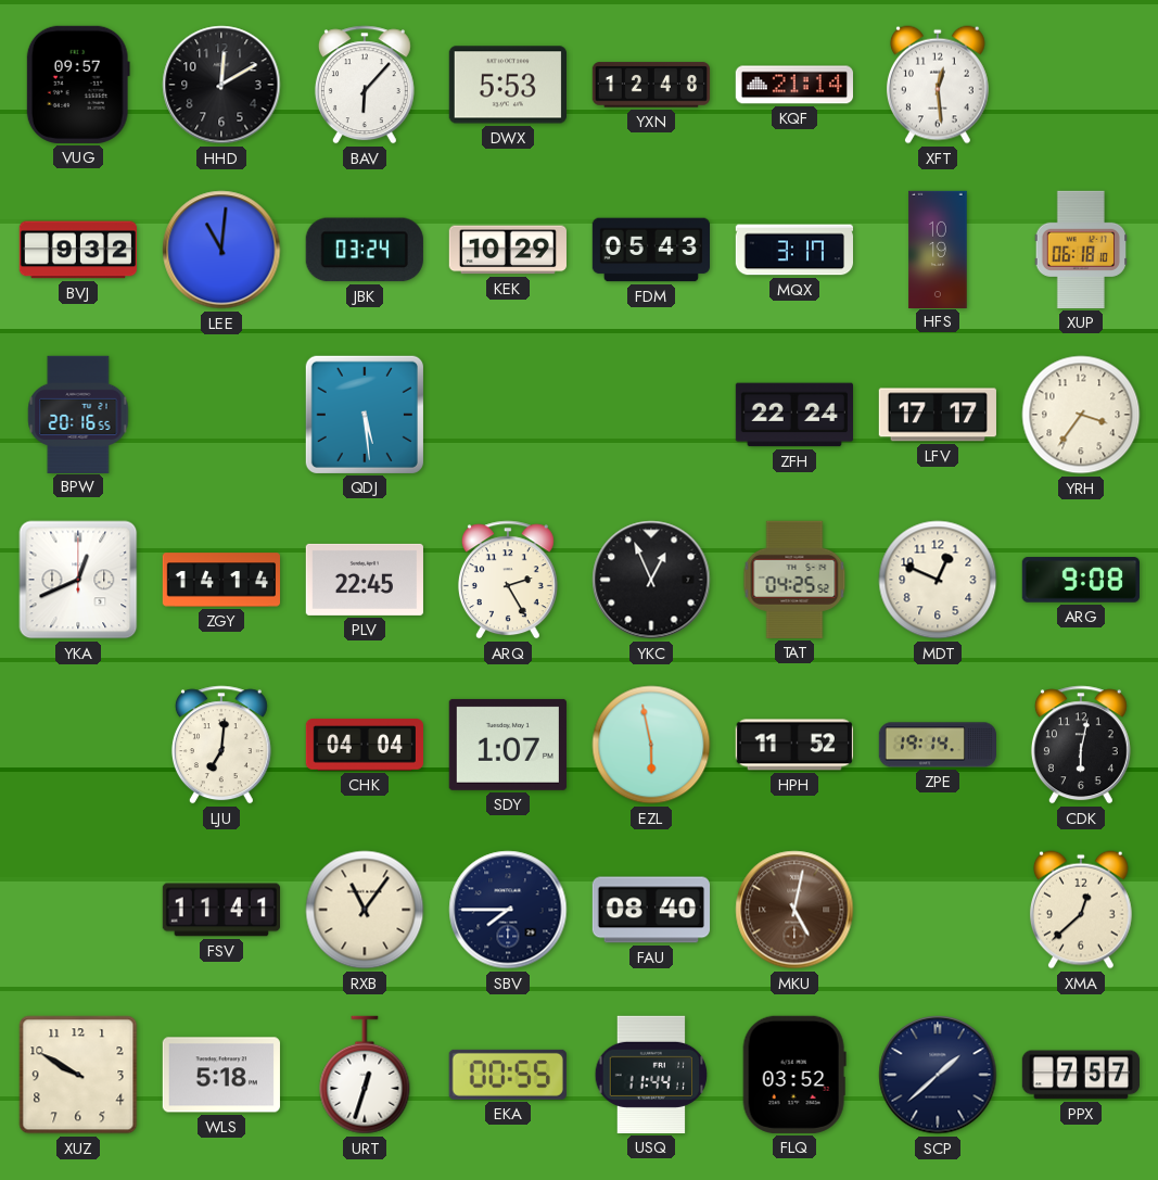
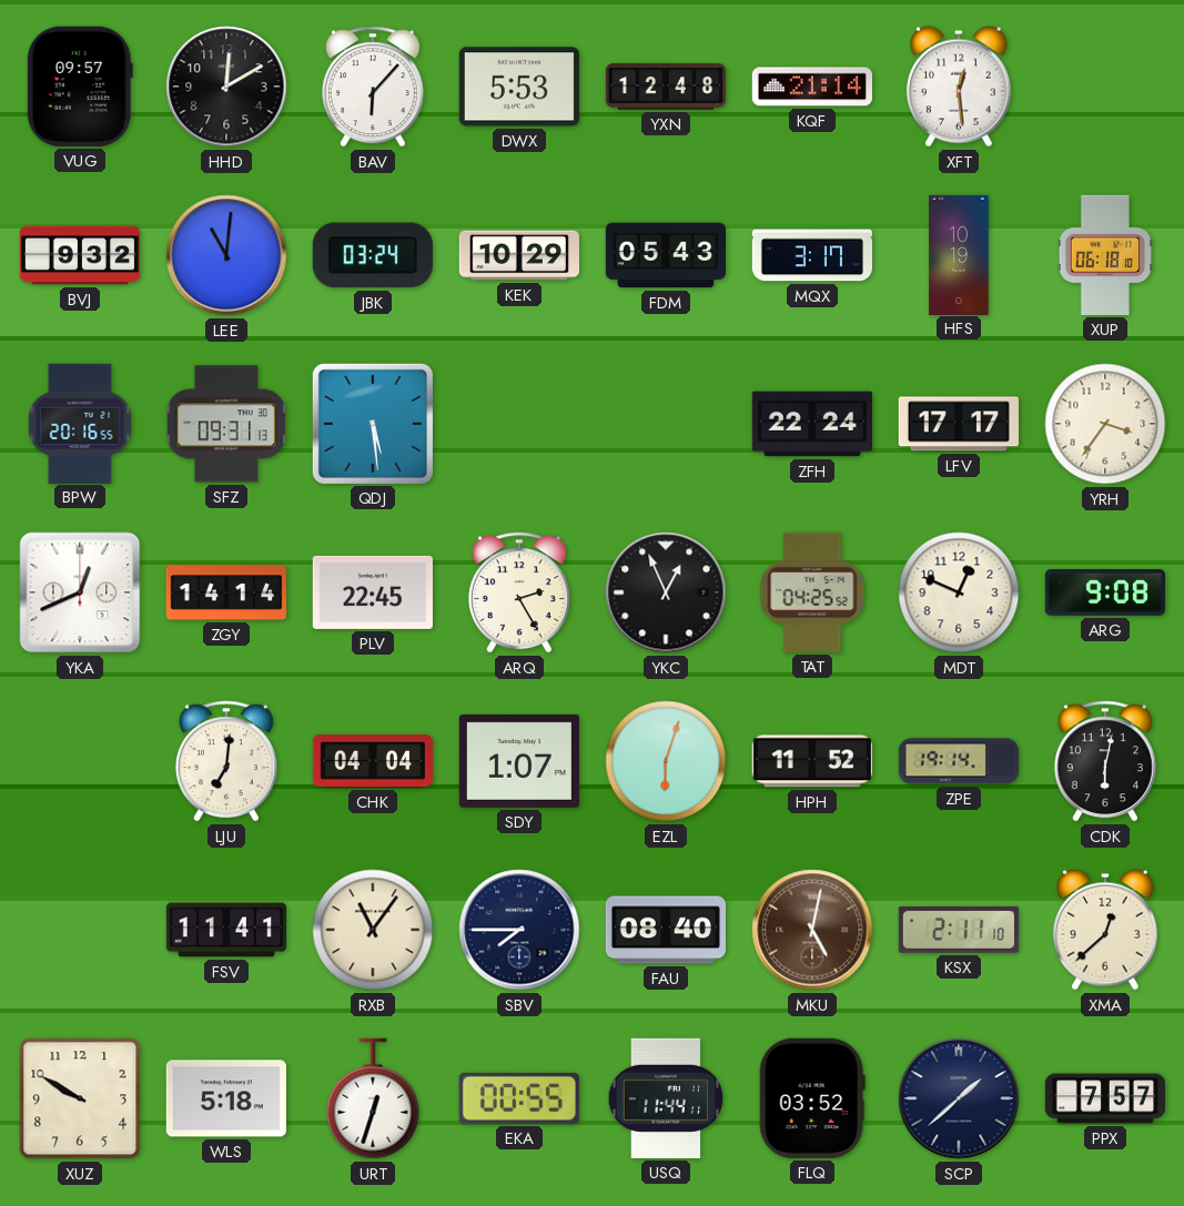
SFZ: none -> 09:31
EZL: 5:58 -> 6:03
KSX: none -> 2:11
